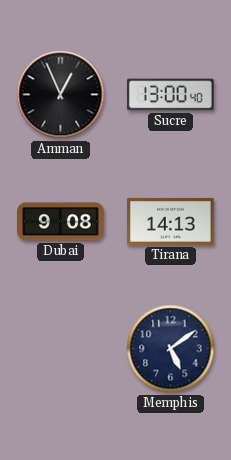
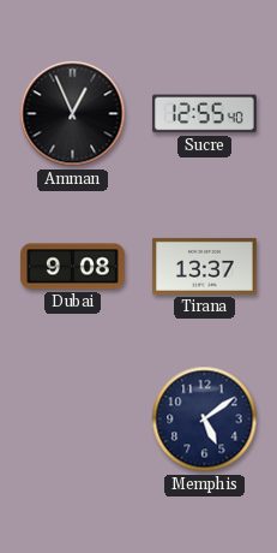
Sucre: 13:00 -> 12:55
Tirana: 14:13 -> 13:37
